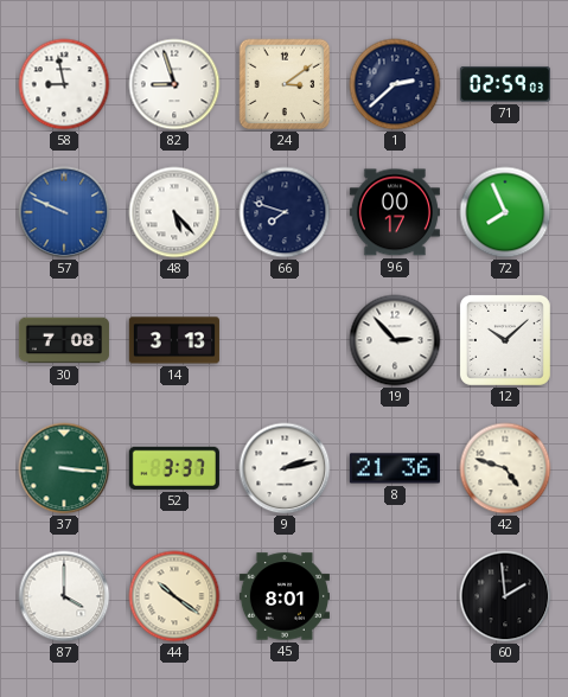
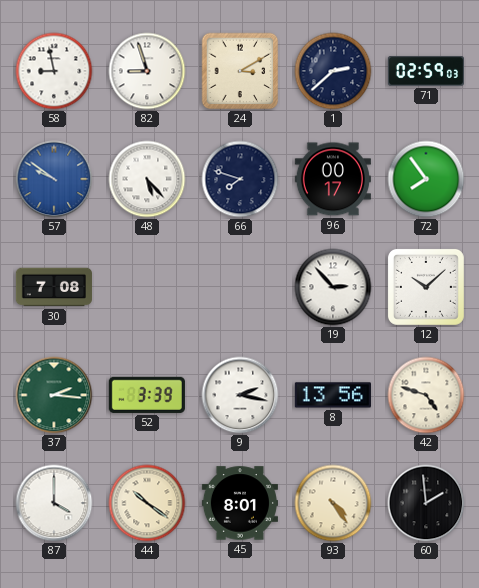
24: 3:09 -> 3:10
57: 9:49 -> 9:51
72: 7:56 -> 7:54
14: 3:13 -> none
37: 3:16 -> 2:16
52: 3:37 -> 3:39
9: 2:13 -> 2:17
8: 21:36 -> 13:56
93: none -> 4:24
